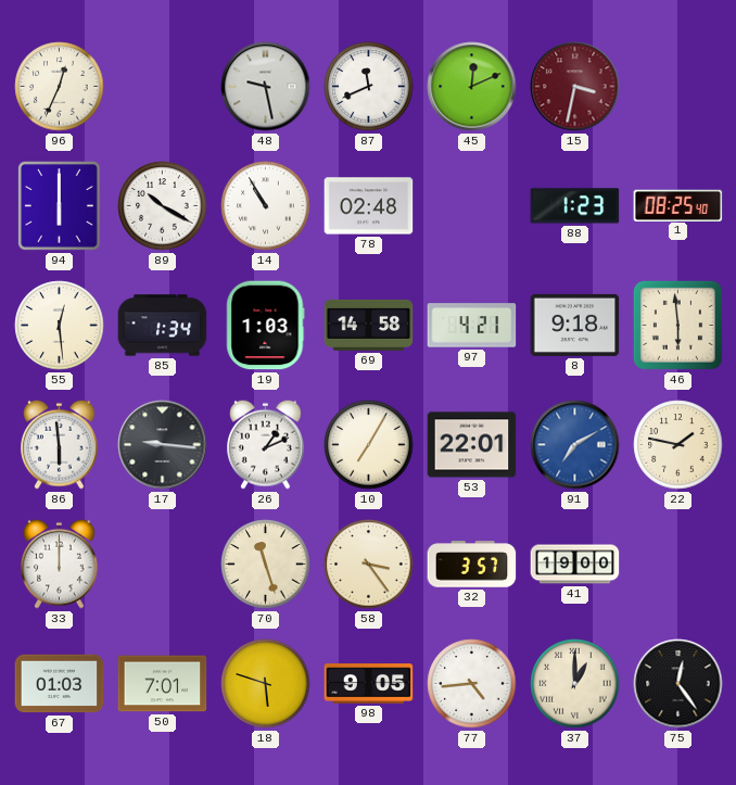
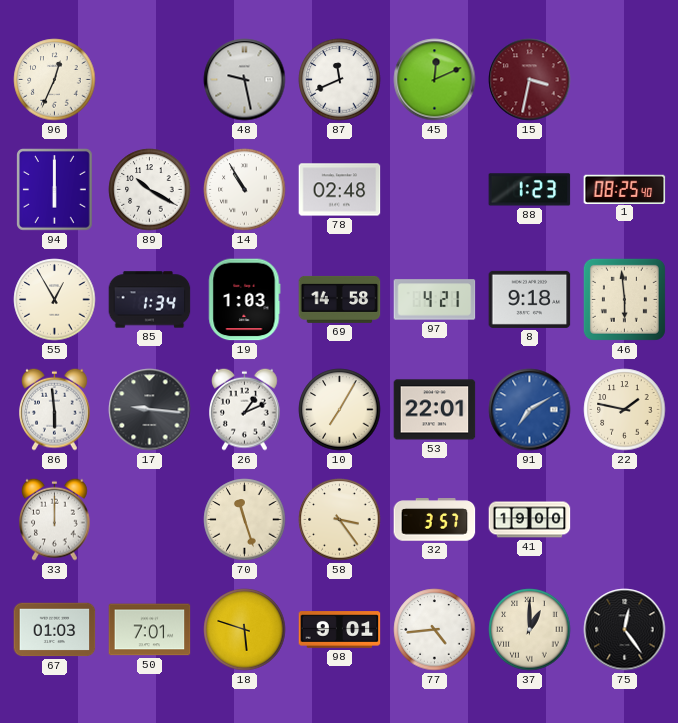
55: 12:29 -> 12:55
98: 9:05 -> 9:01
